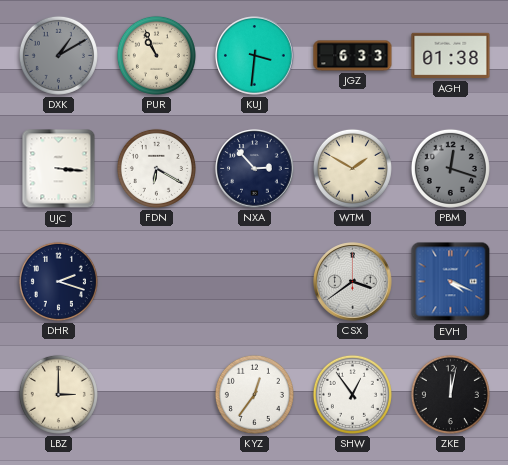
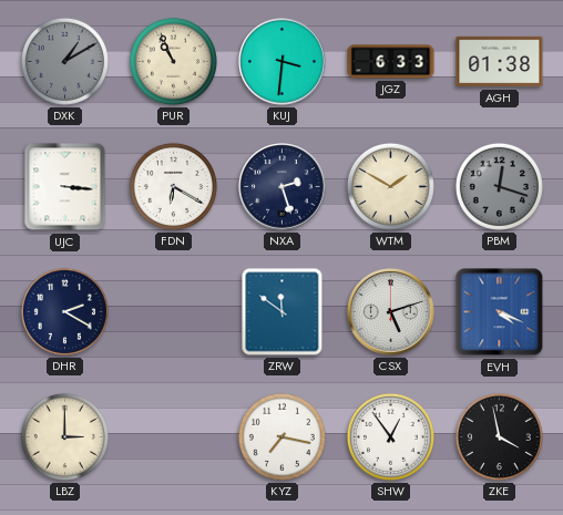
NXA: 2:53 -> 2:27
DHR: 2:18 -> 2:20
ZRW: none -> 11:51
CSX: 3:39 -> 5:12
KYZ: 12:36 -> 7:17
ZKE: 12:02 -> 3:58
